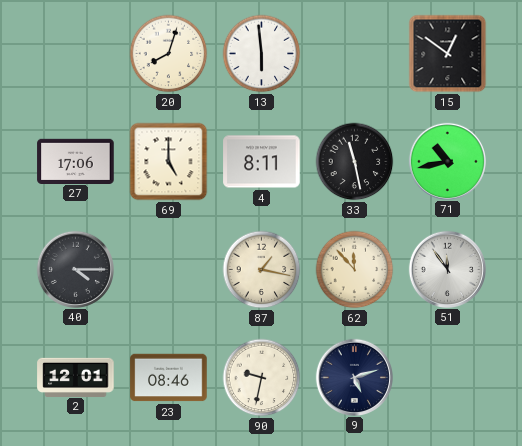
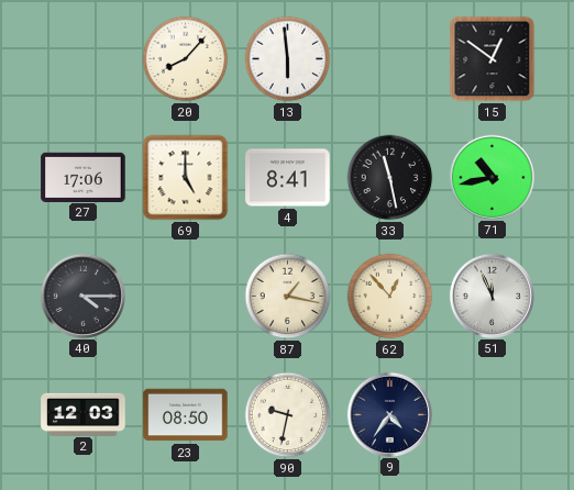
20: 8:03 -> 8:07
4: 8:11 -> 8:41
62: 11:53 -> 12:53
51: 11:54 -> 11:56
2: 12:01 -> 12:03
23: 08:46 -> 08:50
9: 5:12 -> 4:36
